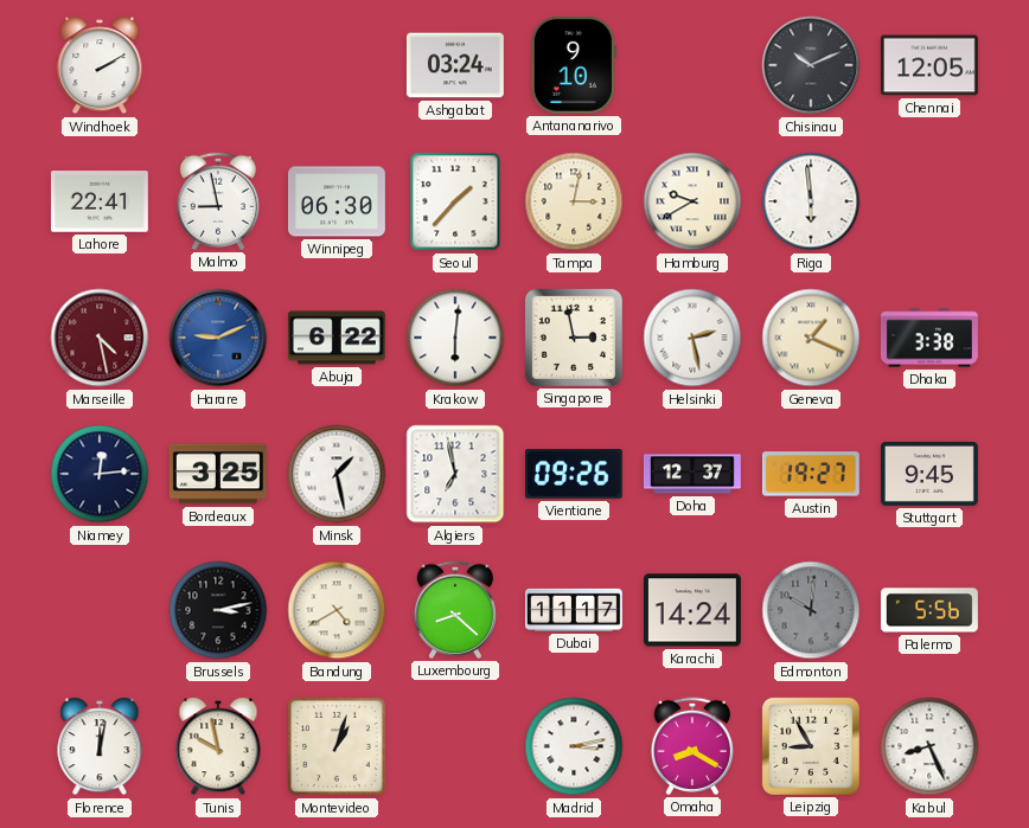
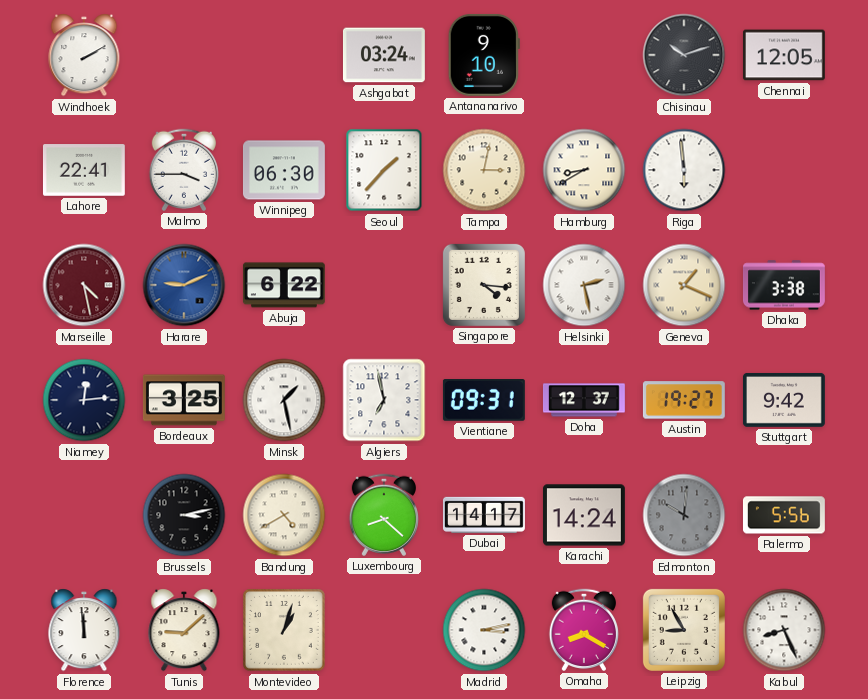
Chisinau: 10:11 -> 10:12
Malmo: 8:58 -> 3:45
Hamburg: 9:40 -> 8:40
Krakow: 6:01 -> none
Singapore: 2:58 -> 4:16
Vientiane: 09:26 -> 09:31
Stuttgart: 9:45 -> 9:42
Dubai: 11:17 -> 14:17
Florence: 12:02 -> 11:59
Tunis: 9:58 -> 9:08
